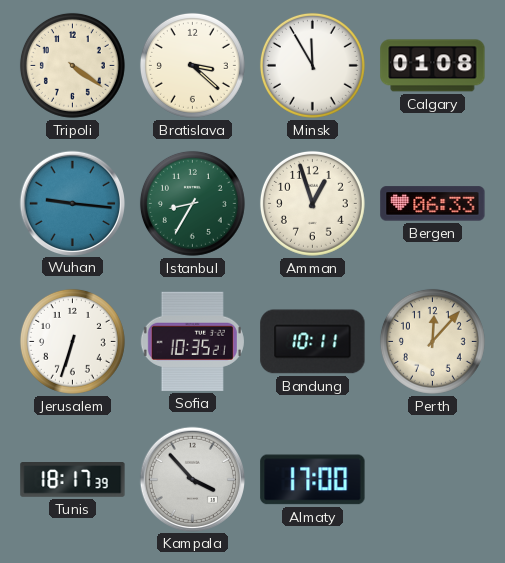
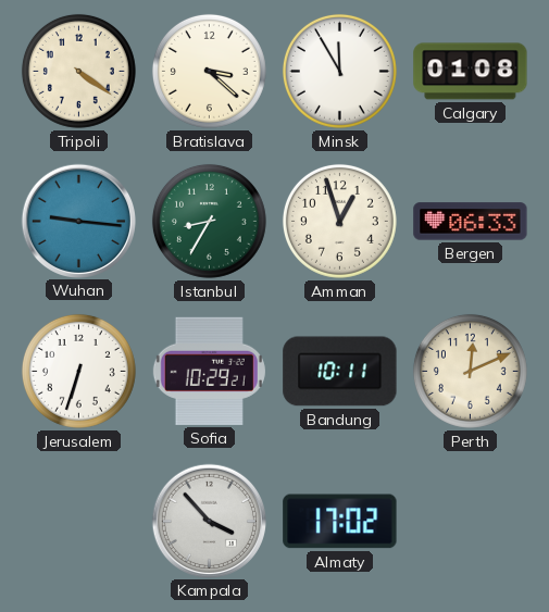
Sofia: 10:35 -> 10:29
Perth: 12:07 -> 12:11
Tunis: 18:17 -> none
Almaty: 17:00 -> 17:02
